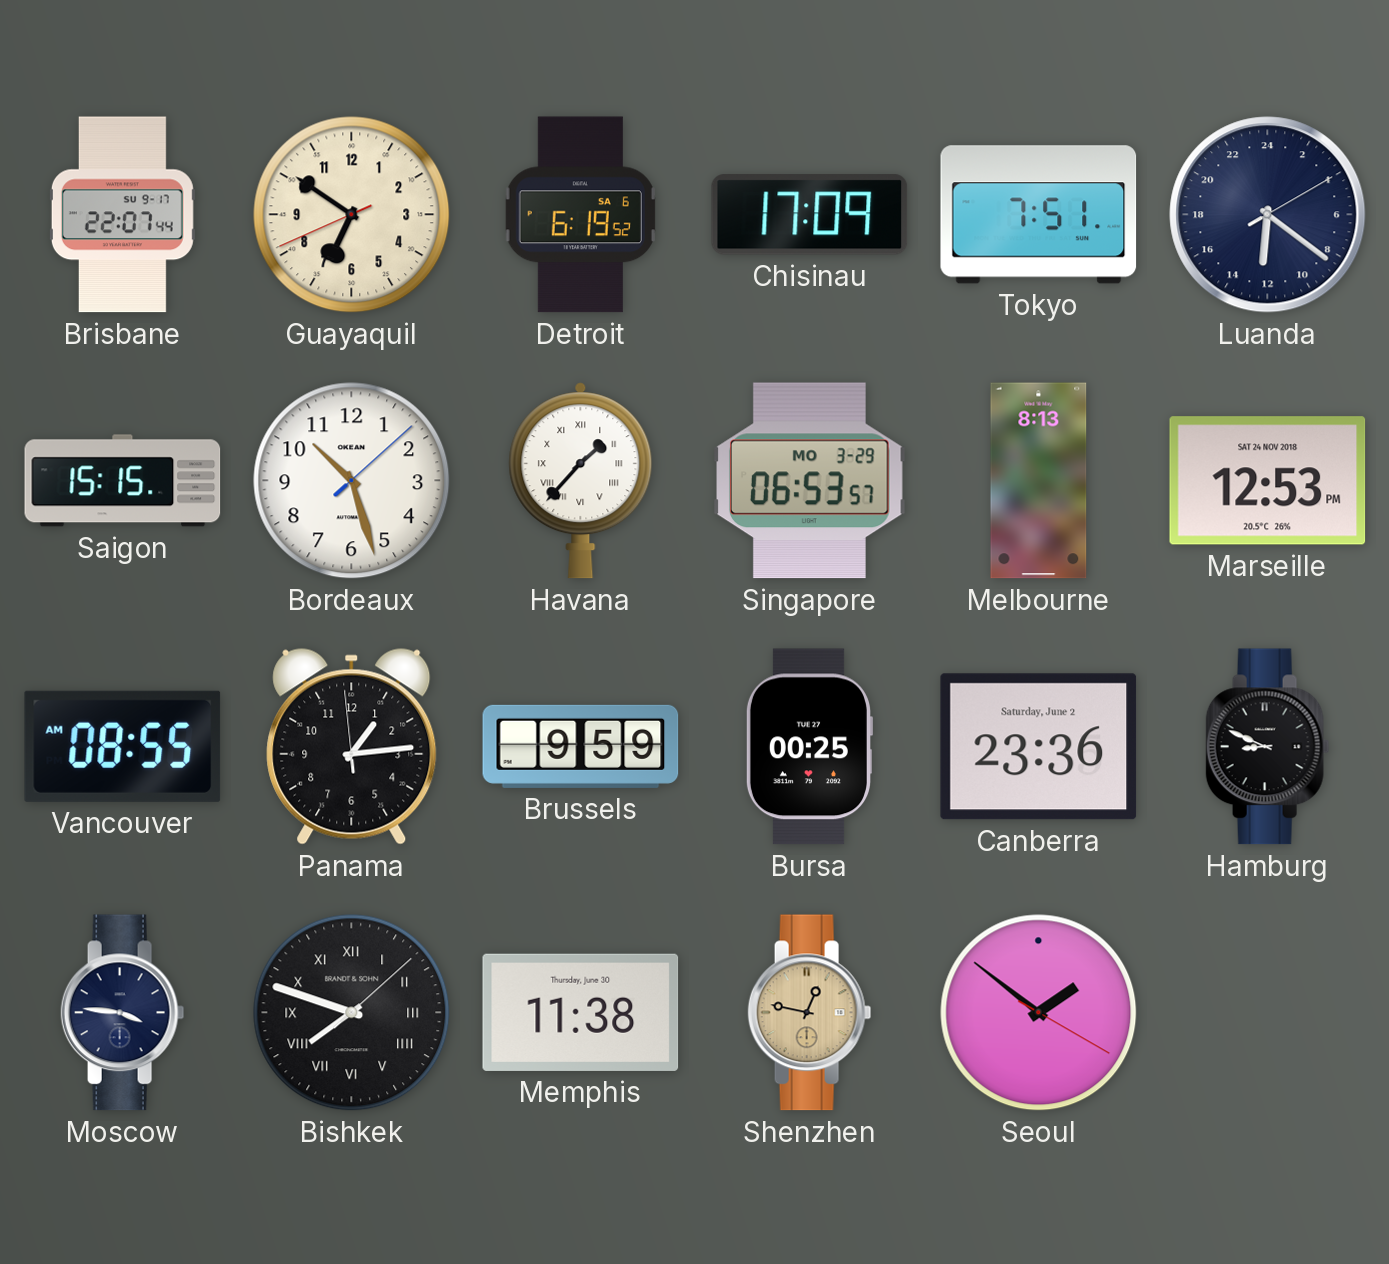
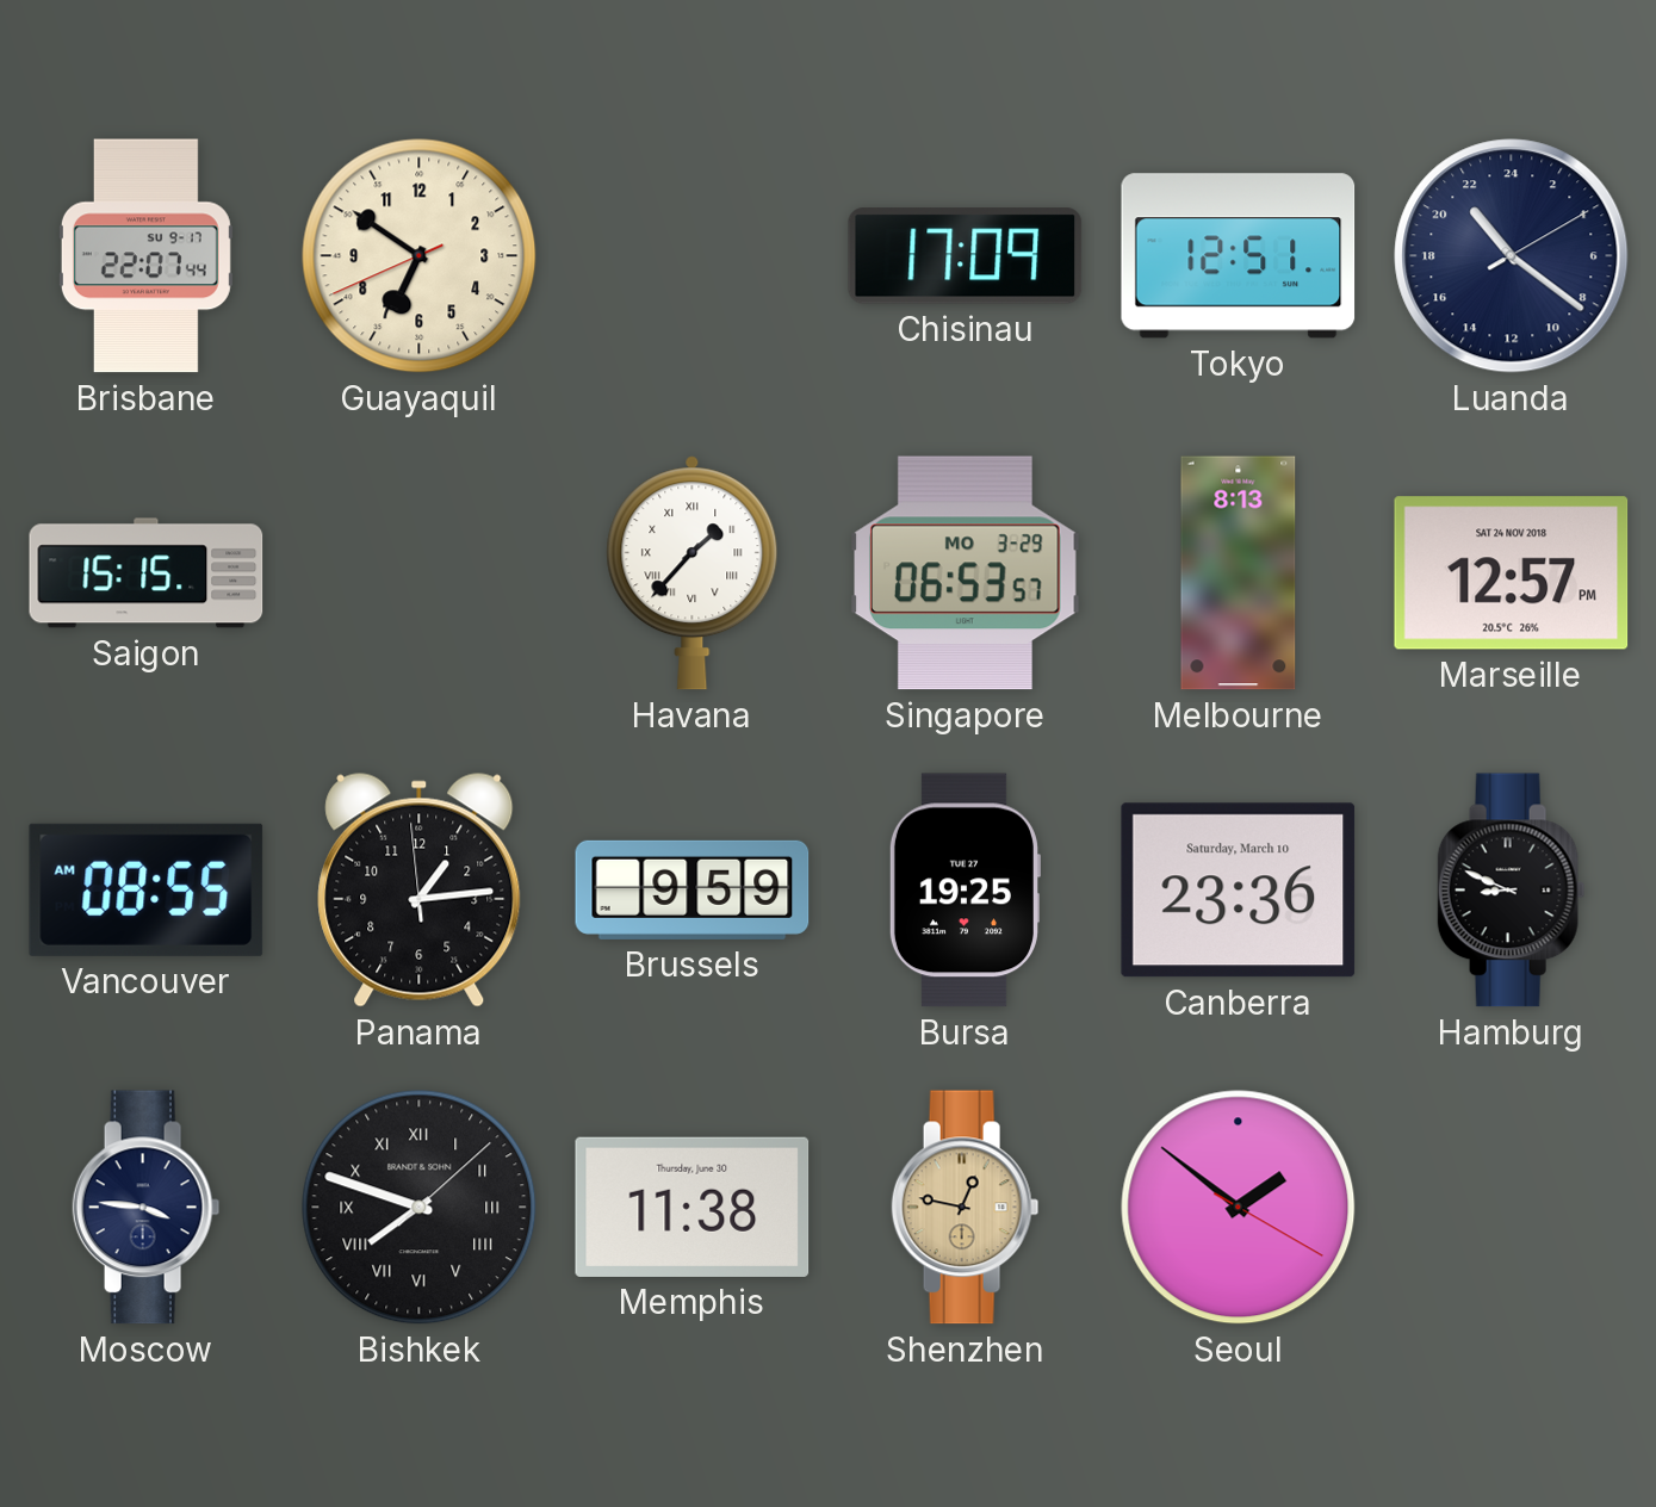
Detroit: 6:19 -> none
Tokyo: 7:51 -> 12:51
Luanda: 12:21 -> 21:21
Bordeaux: 10:27 -> none
Marseille: 12:53 -> 12:57
Bursa: 00:25 -> 19:25
Canberra date: Saturday, June 2 -> Saturday, March 10
